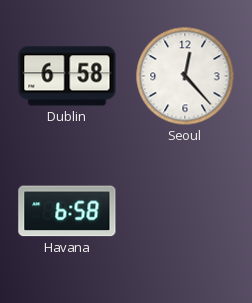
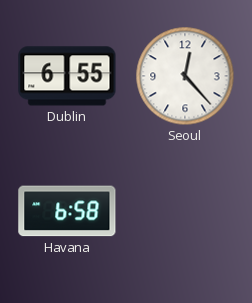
Dublin: 6:58 -> 6:55
